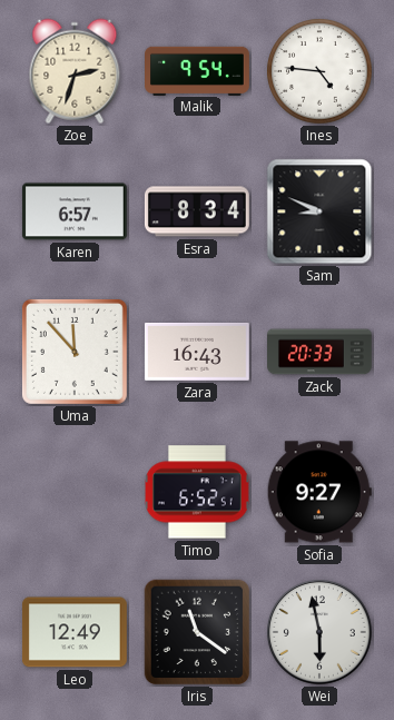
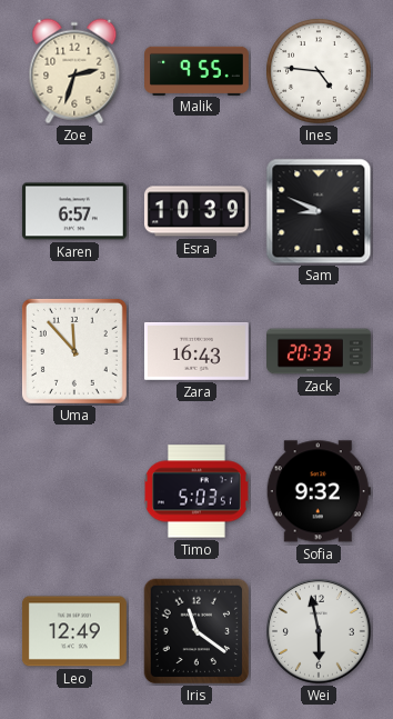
Malik: 9:54 -> 9:55
Esra: 8:34 -> 10:39
Timo: 6:52 -> 5:03
Sofia: 9:27 -> 9:32
